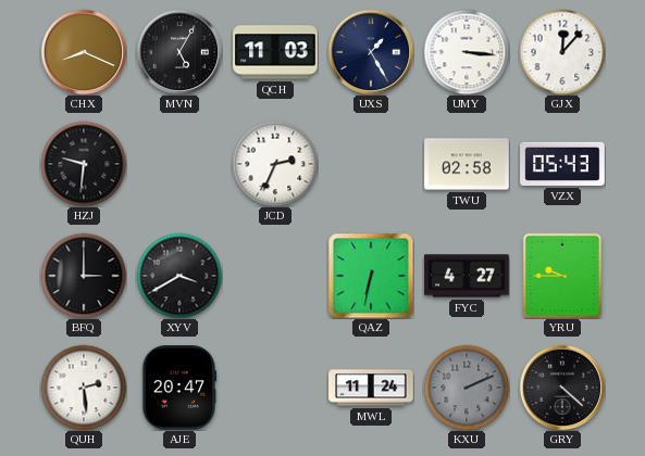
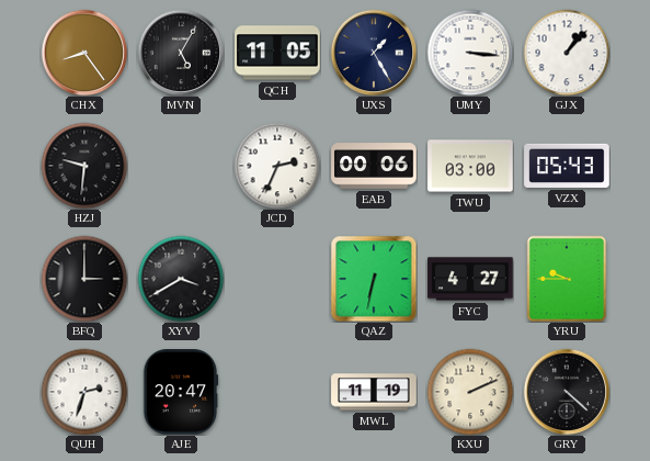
CHX: 8:19 -> 8:24
QCH: 11:03 -> 11:05
GJX: 12:07 -> 1:07
EAB: none -> 00:06
TWU: 02:58 -> 03:00
QUH: 2:29 -> 2:33
MWL: 11:24 -> 11:19
KXU dial: grey -> cream
